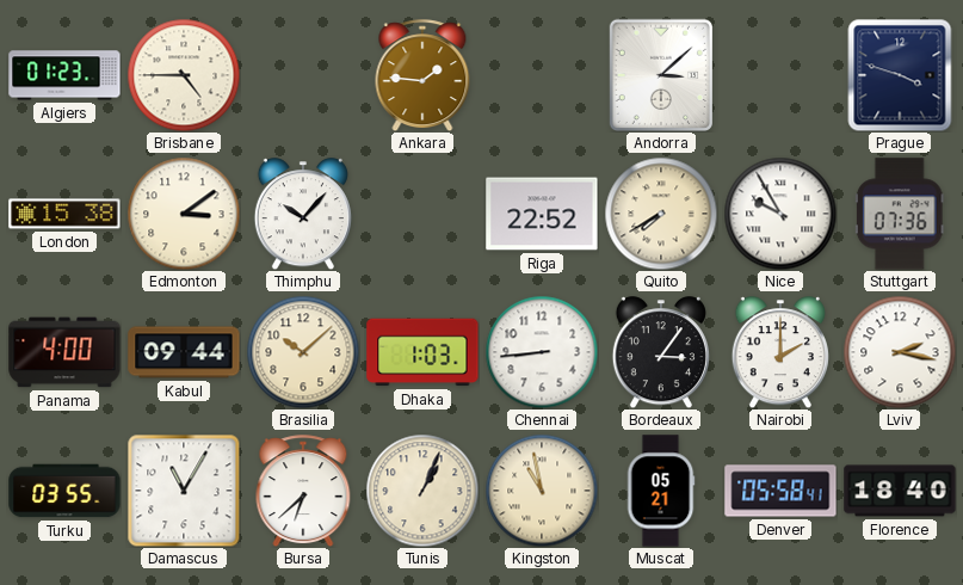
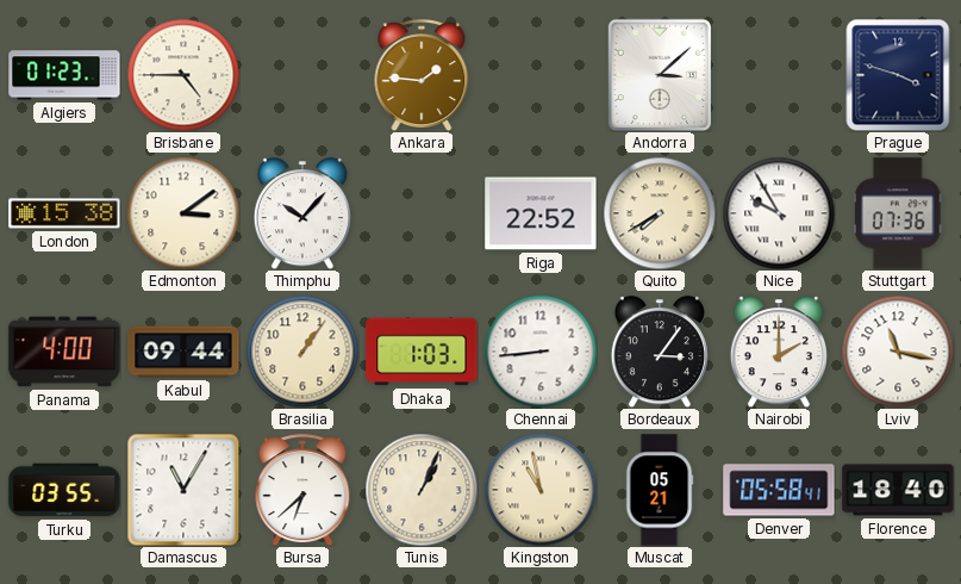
Brasilia: 10:08 -> 1:06
Lviv: 2:17 -> 11:17
